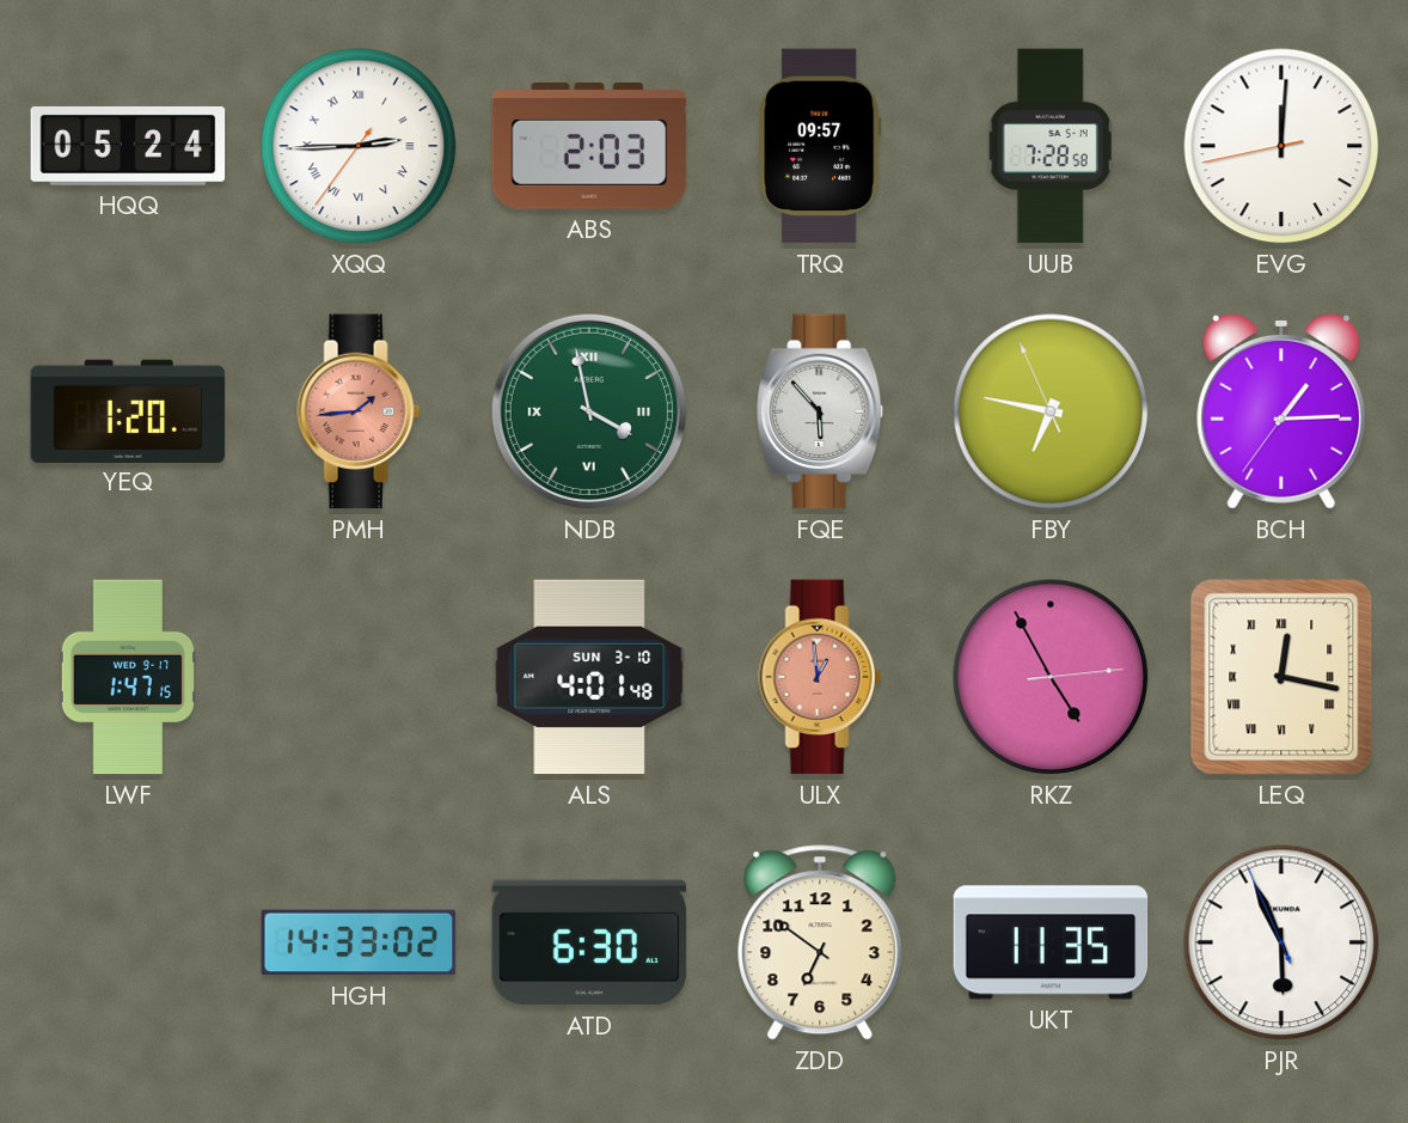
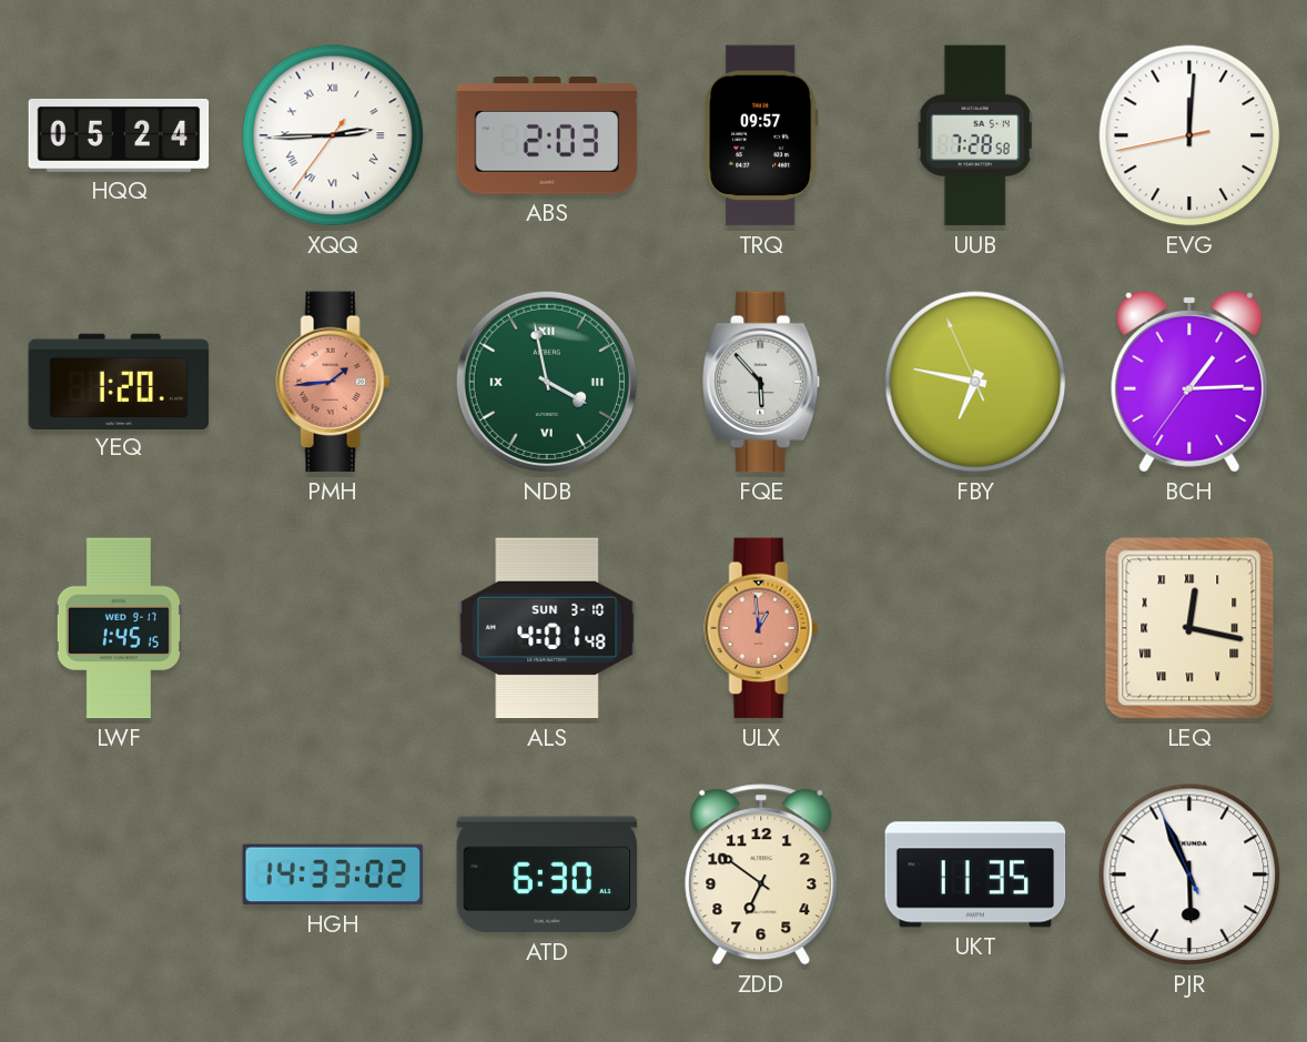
LWF: 1:47 -> 1:45
RKZ: 4:55 -> none
